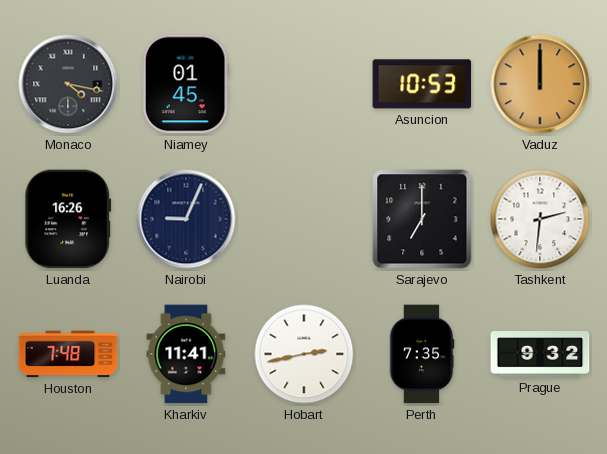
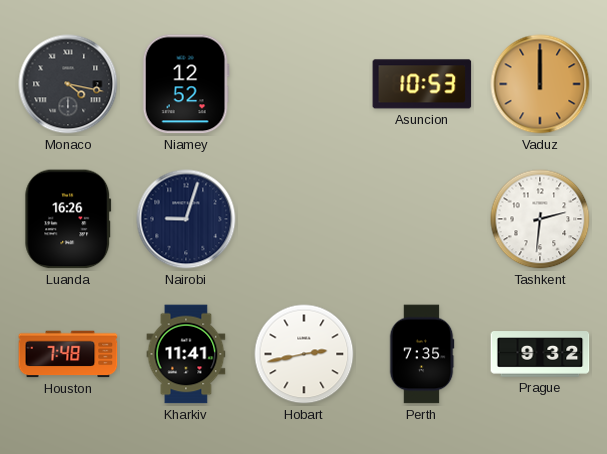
Niamey: 01:45 -> 12:52
Nairobi: 9:04 -> 9:03
Sarajevo: 7:00 -> none
